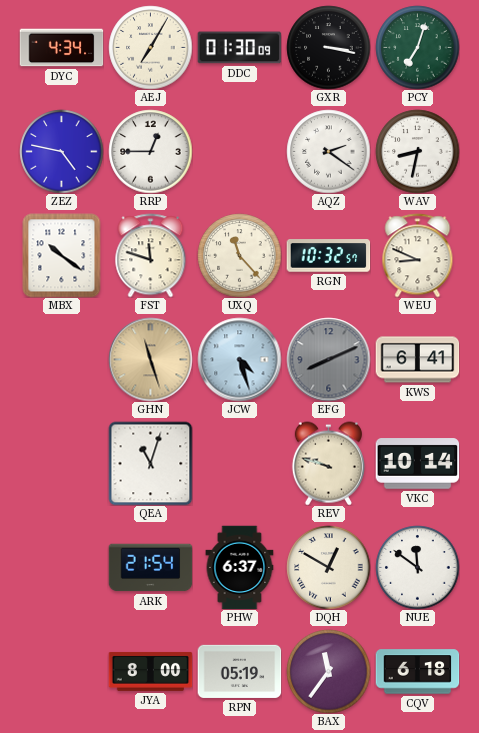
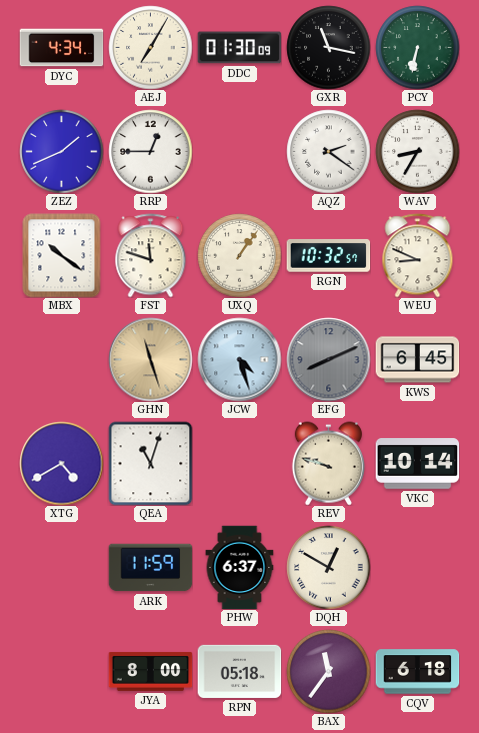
GXR: 3:17 -> 11:17
PCY: 7:03 -> 6:32
ZEZ: 4:47 -> 1:41
WAV: 8:32 -> 8:35
UXQ: 11:23 -> 1:06
KWS: 6:41 -> 6:45
XTG: none -> 4:40
ARK: 21:54 -> 11:59
NUE: 11:51 -> none
RPN: 05:19 -> 05:18
